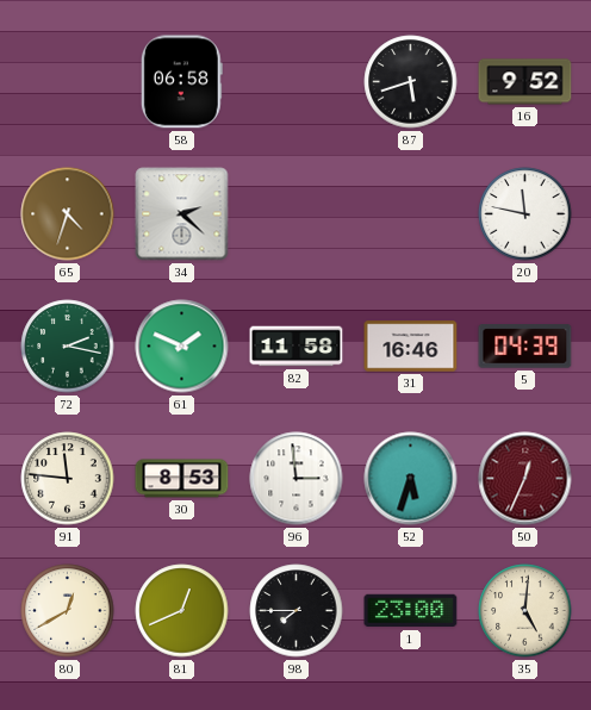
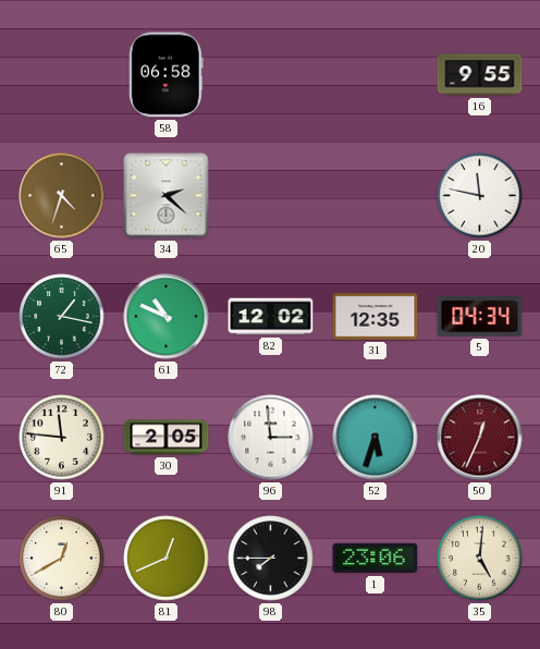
87: 5:42 -> none
16: 9:52 -> 9:55
72: 2:17 -> 1:17
61: 1:49 -> 10:49
82: 11:58 -> 12:02
31: 16:46 -> 12:35
5: 04:39 -> 04:34
30: 8:53 -> 2:05
1: 23:00 -> 23:06
